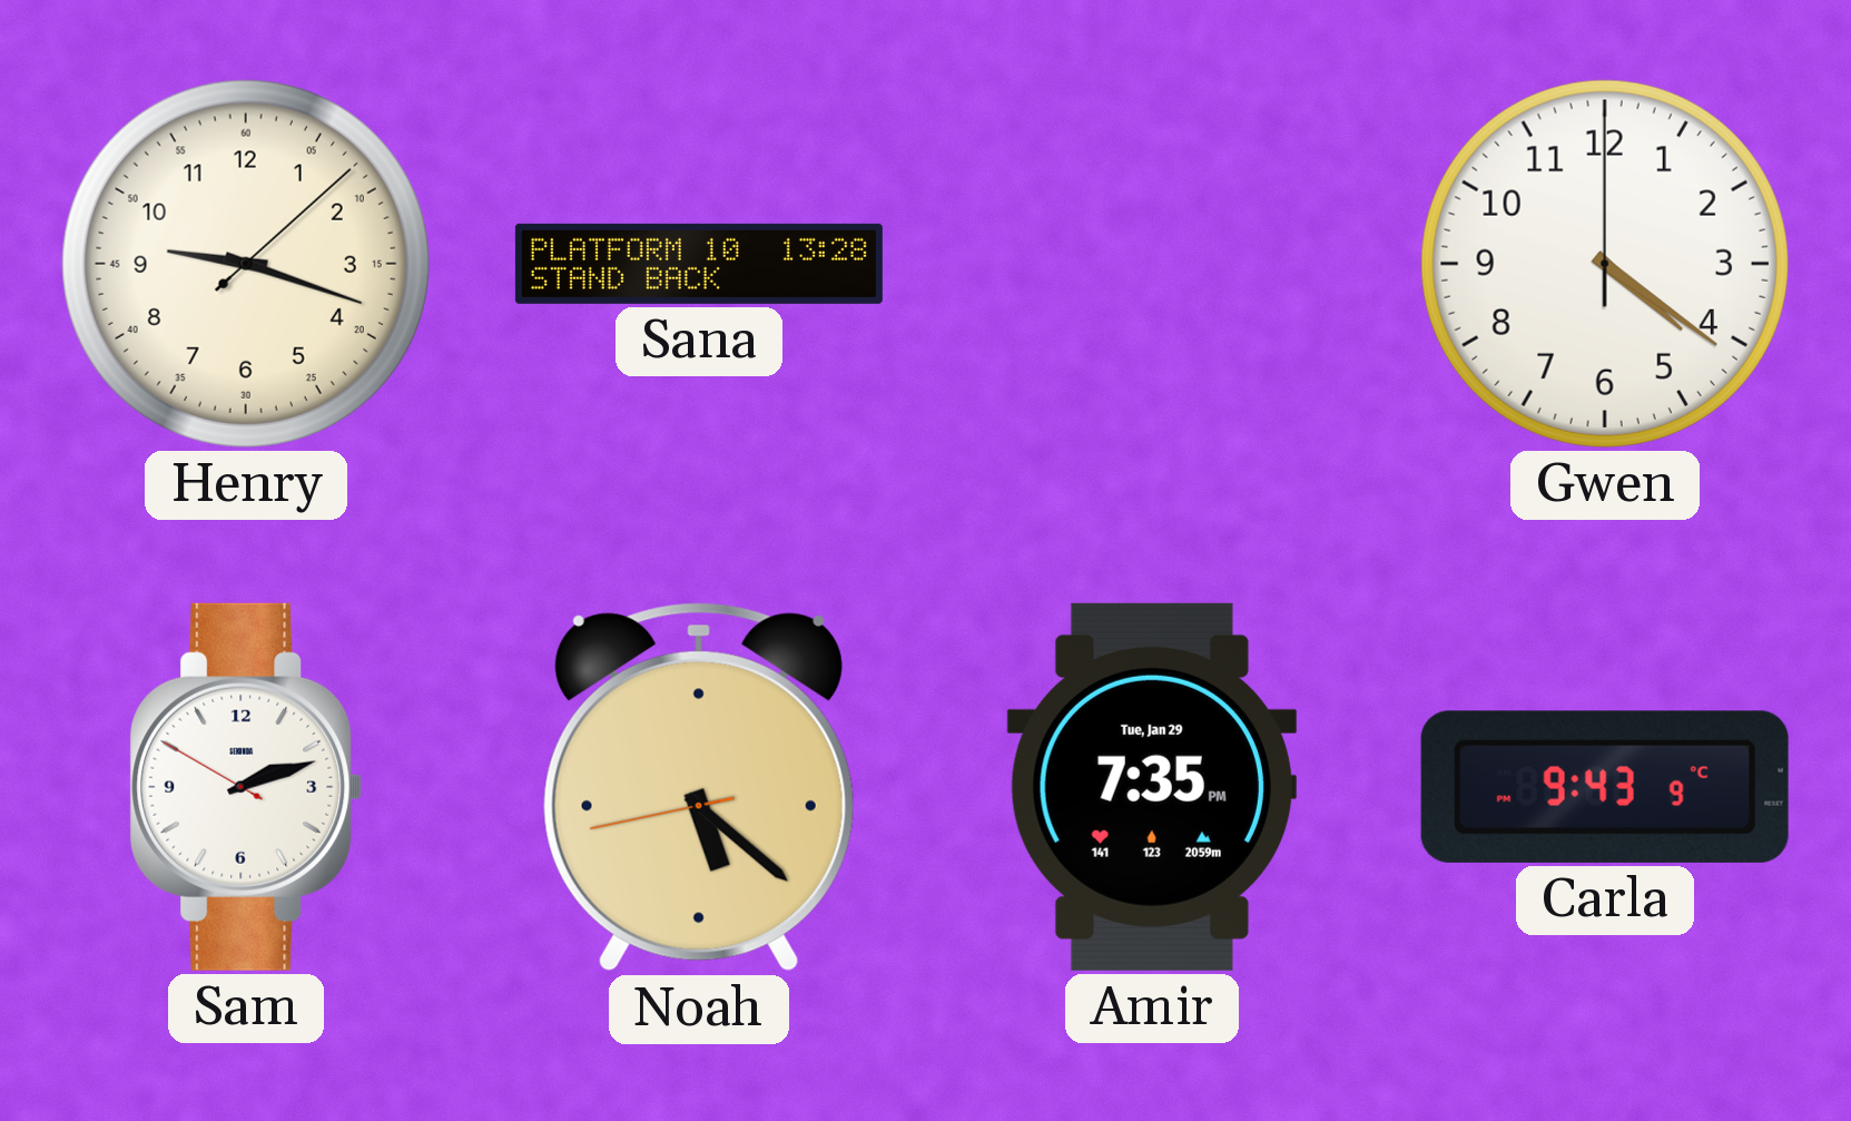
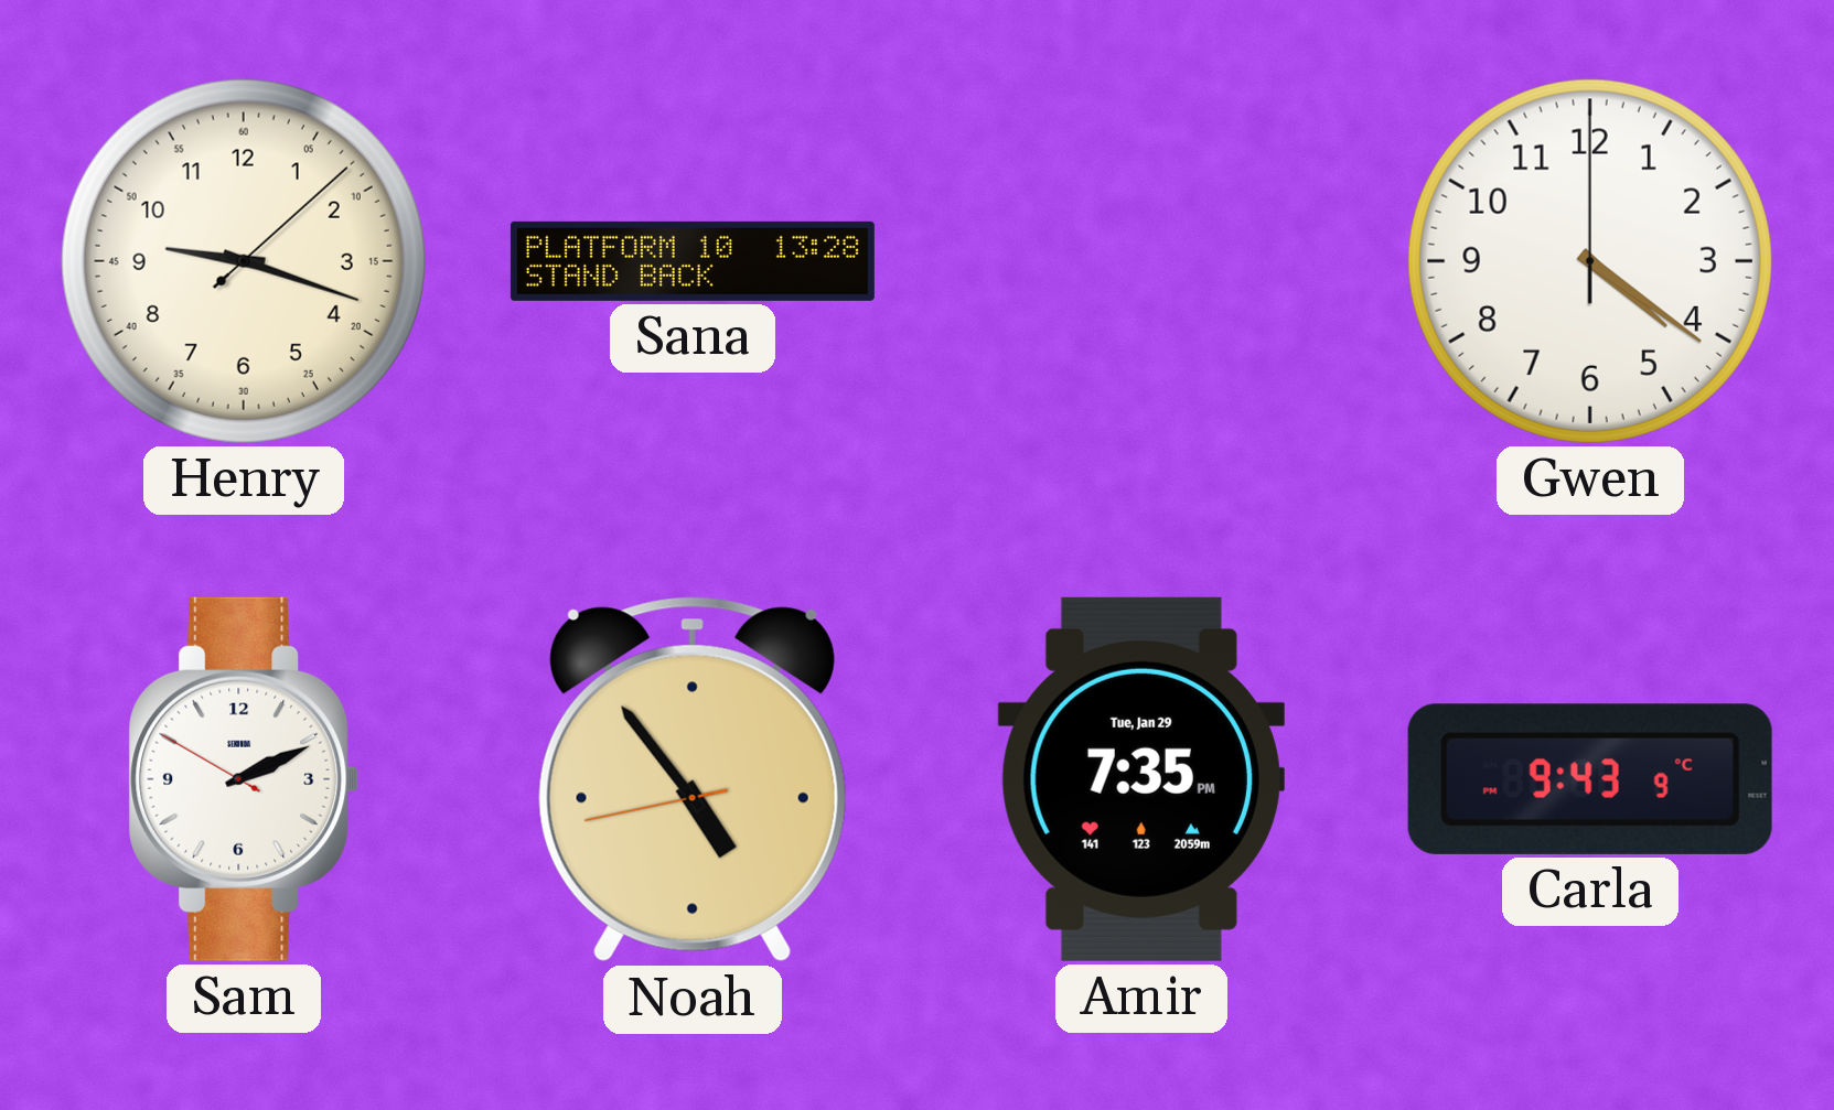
Sam: 2:11 -> 2:10
Noah: 5:21 -> 4:53
